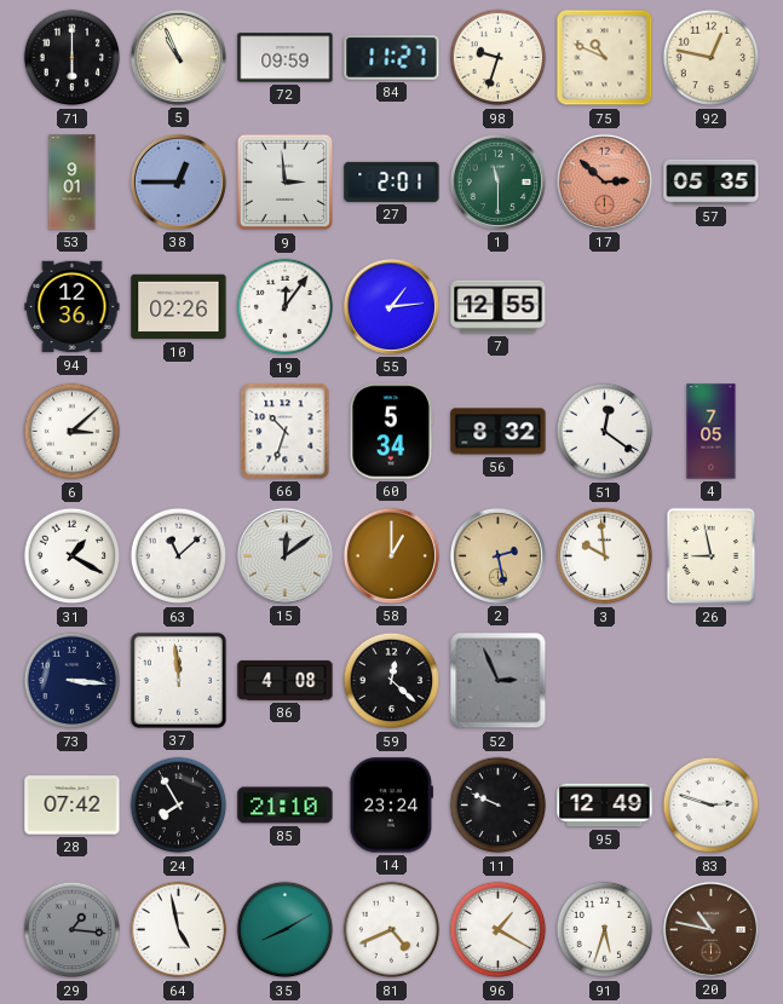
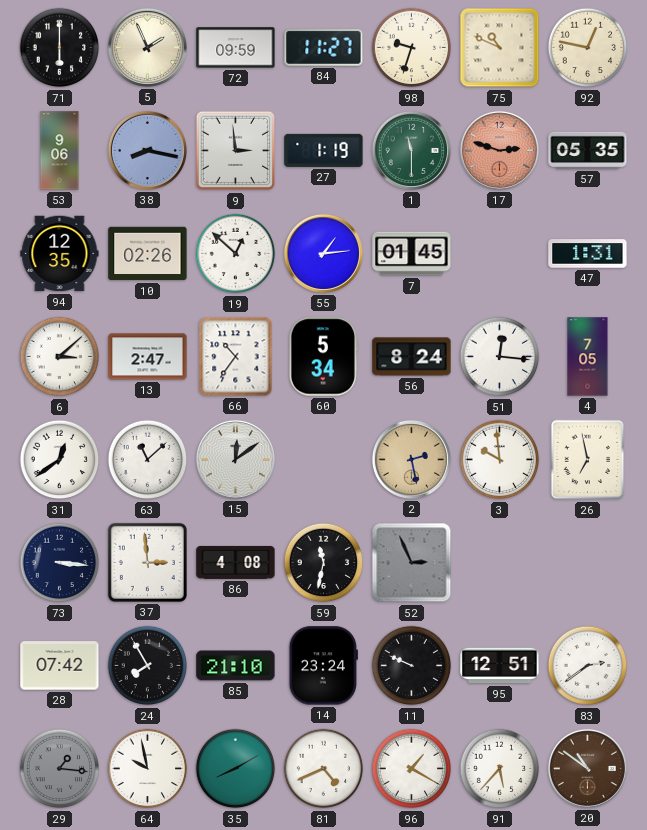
5: 10:56 -> 1:56
53: 9:01 -> 9:06
38: 12:45 -> 8:17
27: 2:01 -> 1:19
17: 2:52 -> 2:48
94: 12:36 -> 12:35
19: 12:06 -> 12:52
7: 12:55 -> 01:45
47: none -> 1:31
13: none -> 2:47
66: 10:33 -> 10:36
56: 8:32 -> 8:24
51: 12:21 -> 12:16
31: 1:20 -> 12:39
58: 1:00 -> none
26: 8:58 -> 6:58
37: 11:59 -> 2:59
59: 12:22 -> 11:32
95: 12:49 -> 12:51
83: 2:48 -> 2:39
64: 4:58 -> 9:58
91: 5:33 -> 5:37
20: 10:47 -> 10:51
